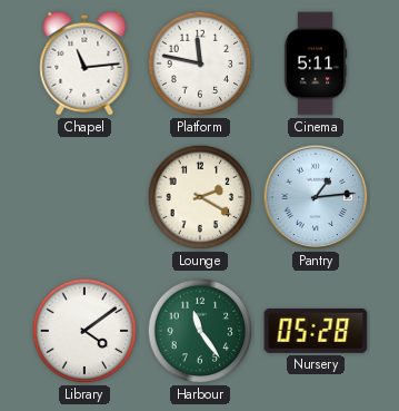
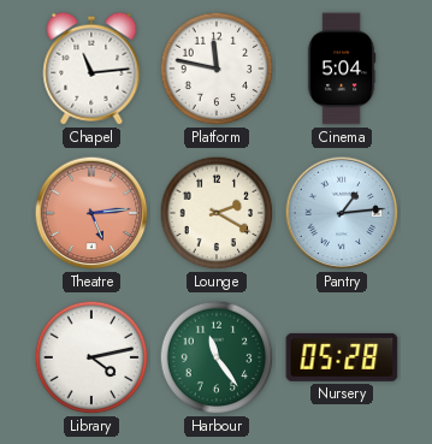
Cinema: 5:11 -> 5:04
Theatre: none -> 5:14
Library: 4:09 -> 4:13
